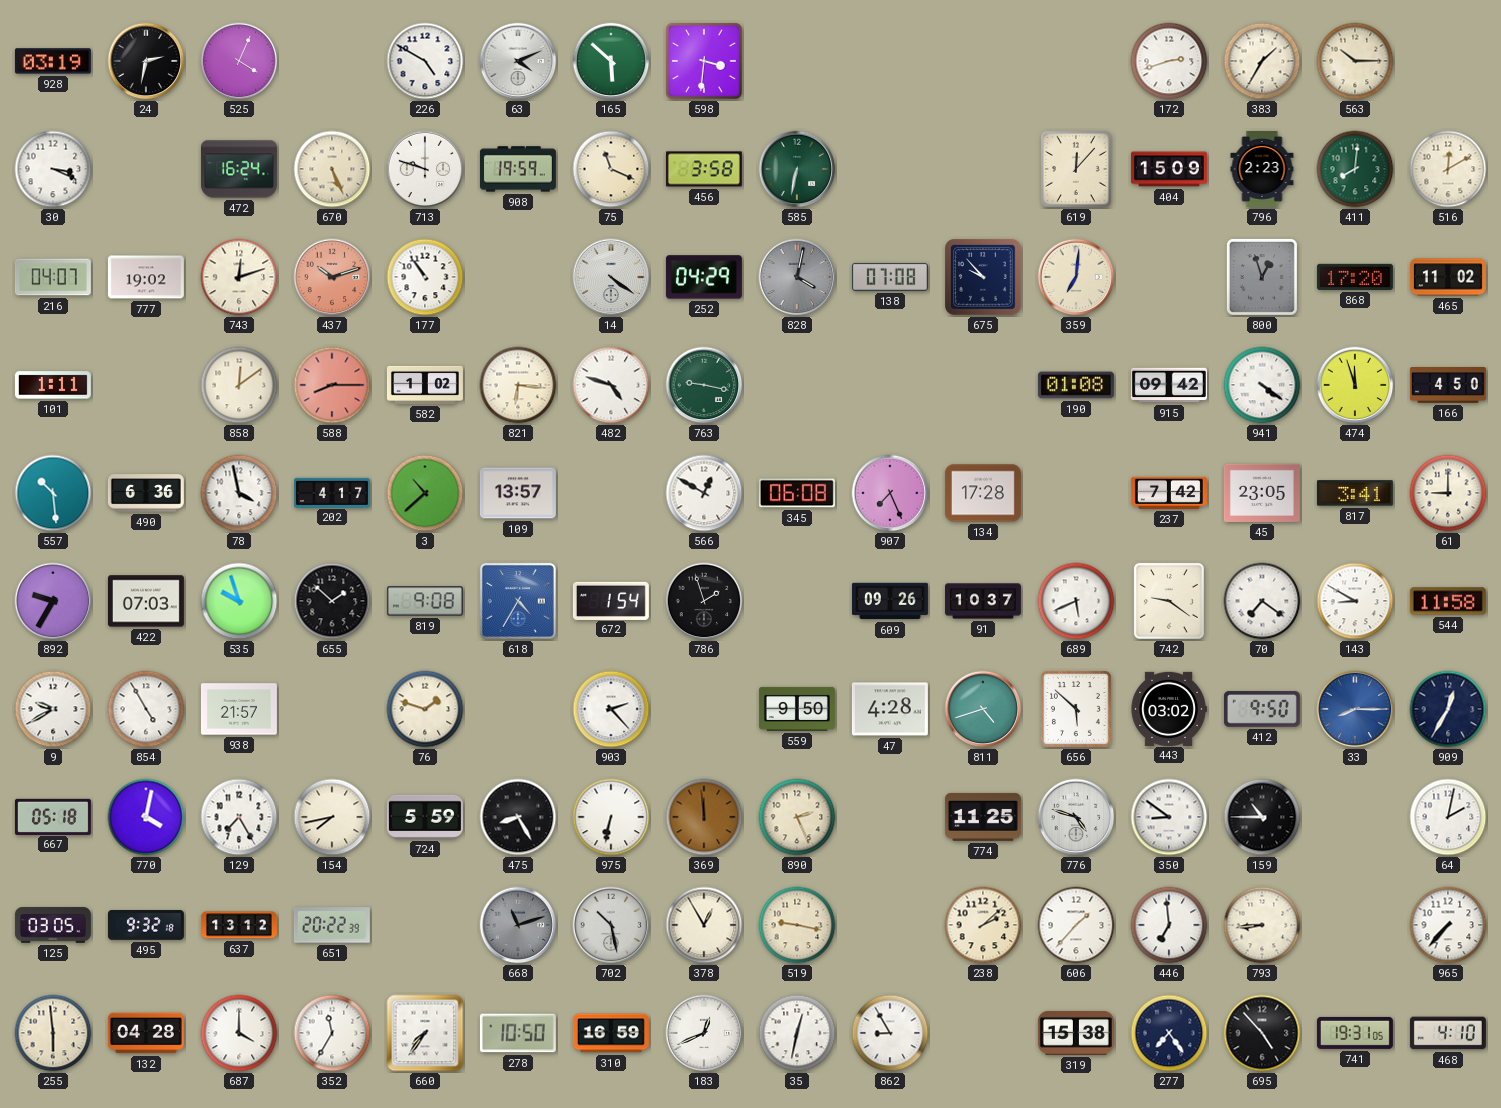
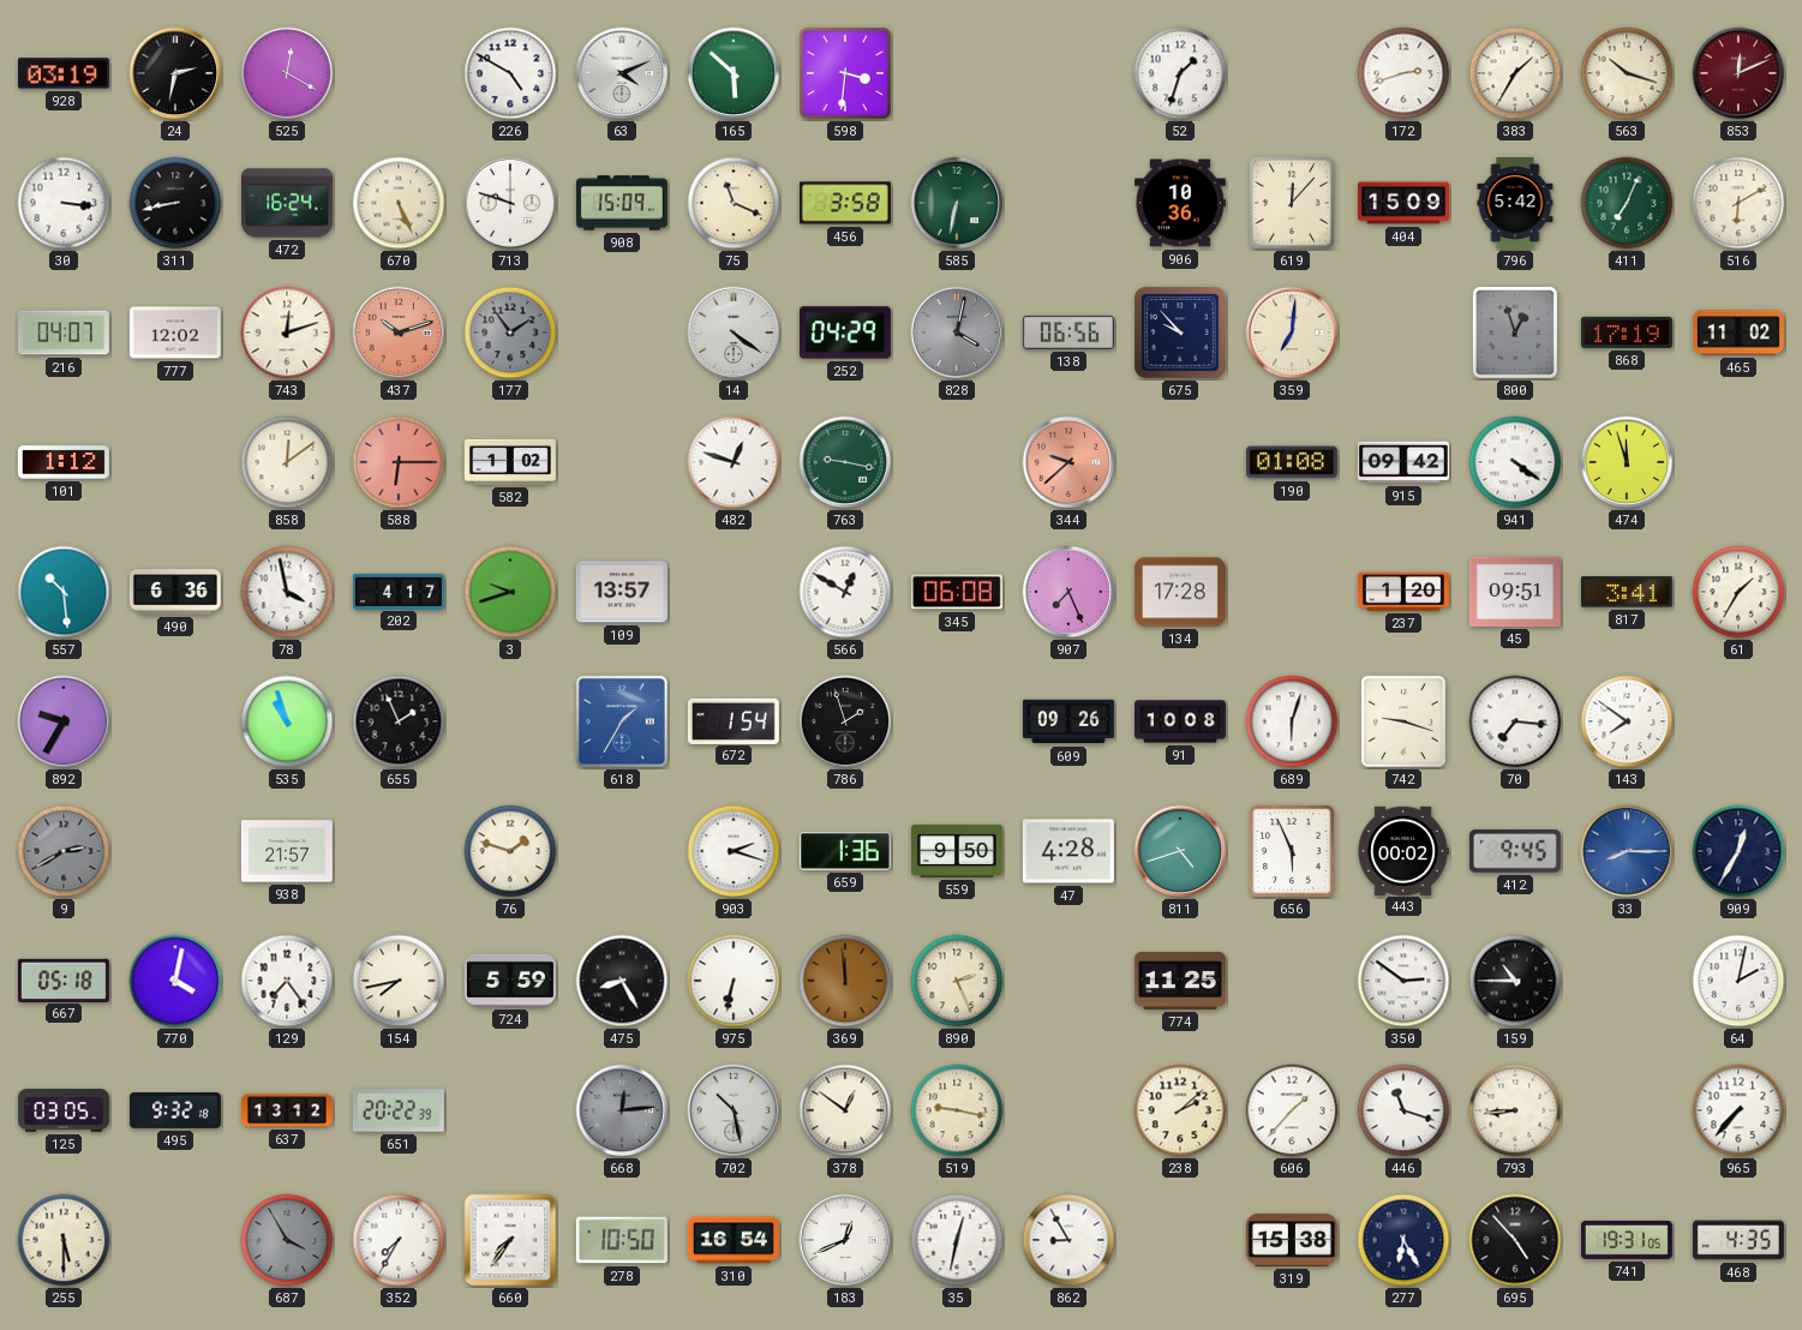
525: 4:04 -> 12:20
52: none -> 1:33
563: 10:15 -> 10:18
853: none -> 12:11
30: 3:19 -> 3:16
311: none -> 8:43
908: 19:59 -> 15:09
906: none -> 10:36
796: 2:23 -> 5:42
411: 8:01 -> 7:04
516: 12:10 -> 6:10
777: 19:02 -> 12:02
177: 10:54 -> 1:54
177 dial: white -> grey
138: 07:08 -> 06:56
868: 17:20 -> 17:19
101: 1:11 -> 1:12
588: 8:15 -> 6:15
821: 6:16 -> none
482: 4:48 -> 12:48
344: none -> 9:38
166: 4:50 -> none
3: 10:38 -> 9:42
237: 7:42 -> 1:20
45: 23:05 -> 09:51
61: 9:00 -> 1:35
422: 07:03 -> none
535: 9:57 -> 10:57
655: 1:52 -> 1:56
819: 9:08 -> none
618: 4:35 -> 1:35
91: 10:37 -> 10:08
689: 5:41 -> 6:03
742: 9:21 -> 9:18
70: 7:21 -> 7:16
143: 8:50 -> 7:51
544: 11:58 -> none
9: 9:40 -> 2:40
9 dial: white -> grey
854: 4:55 -> none
903: 2:23 -> 2:18
659: none -> 1:36
656: 5:52 -> 5:56
443: 03:02 -> 00:02
412: 9:50 -> 9:45
129: 7:25 -> 7:24
776: 4:48 -> none
350: 8:51 -> 2:51
668: 11:12 -> 12:14
378: 12:55 -> 12:51
446: 6:59 -> 11:18
255: 5:59 -> 5:30
132: 04:28 -> none
687: 4:00 -> 3:55
687 dial: white -> grey
352: 11:35 -> 7:35
310: 16:59 -> 16:54
277: 7:24 -> 6:25
468: 4:10 -> 4:35
